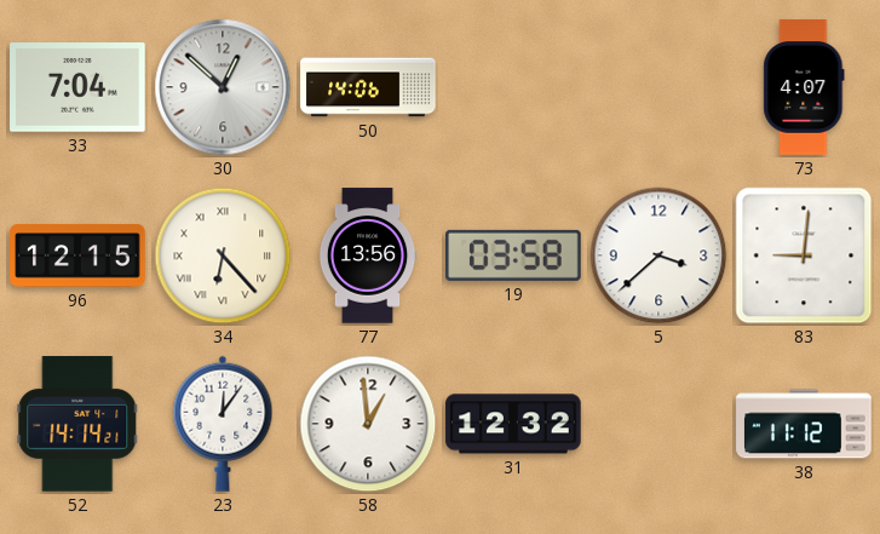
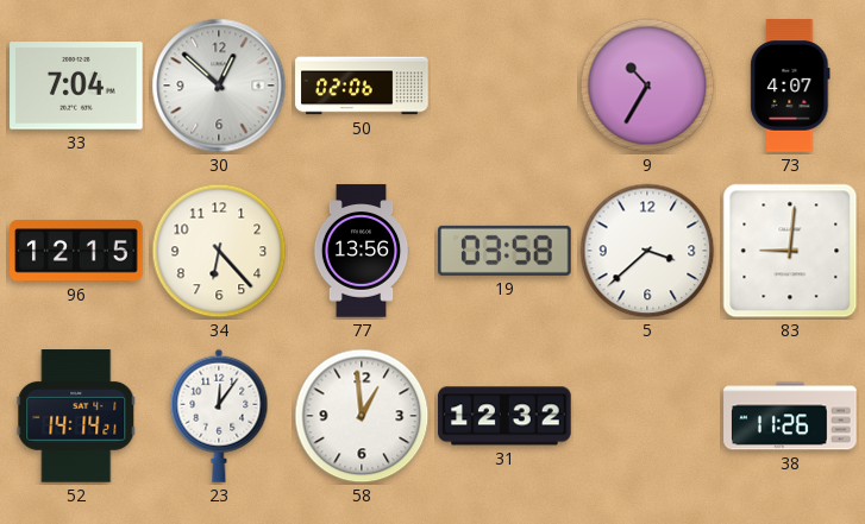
50: 14:06 -> 02:06
9: none -> 10:35
34 numerals: Roman -> Arabic
38: 11:12 -> 11:26
